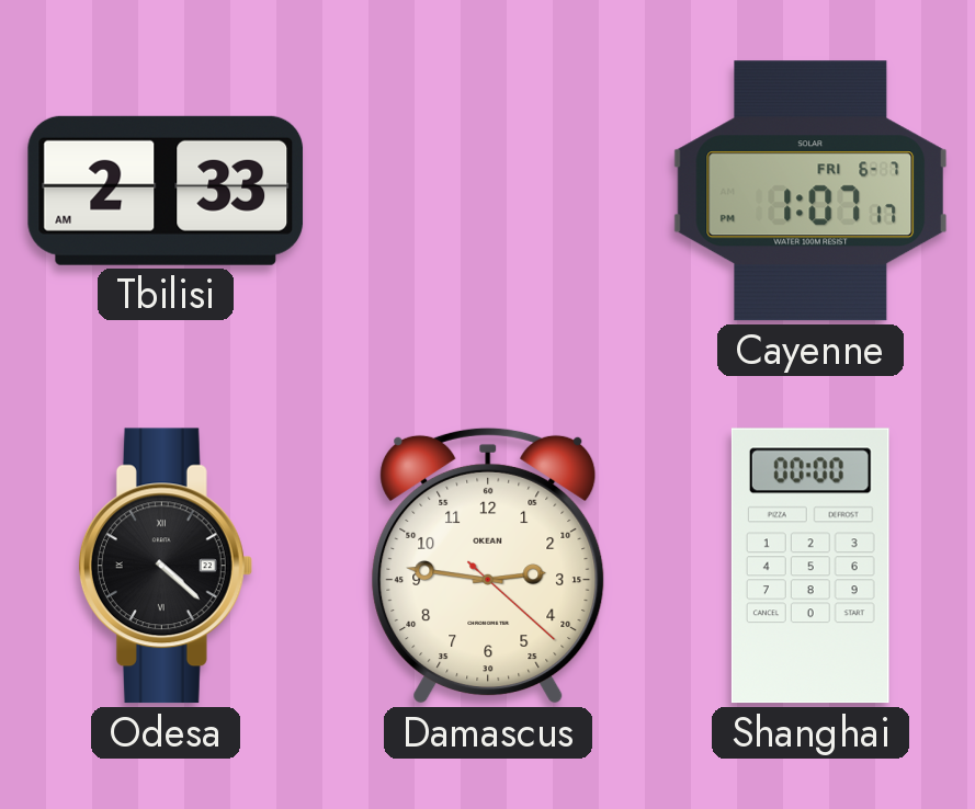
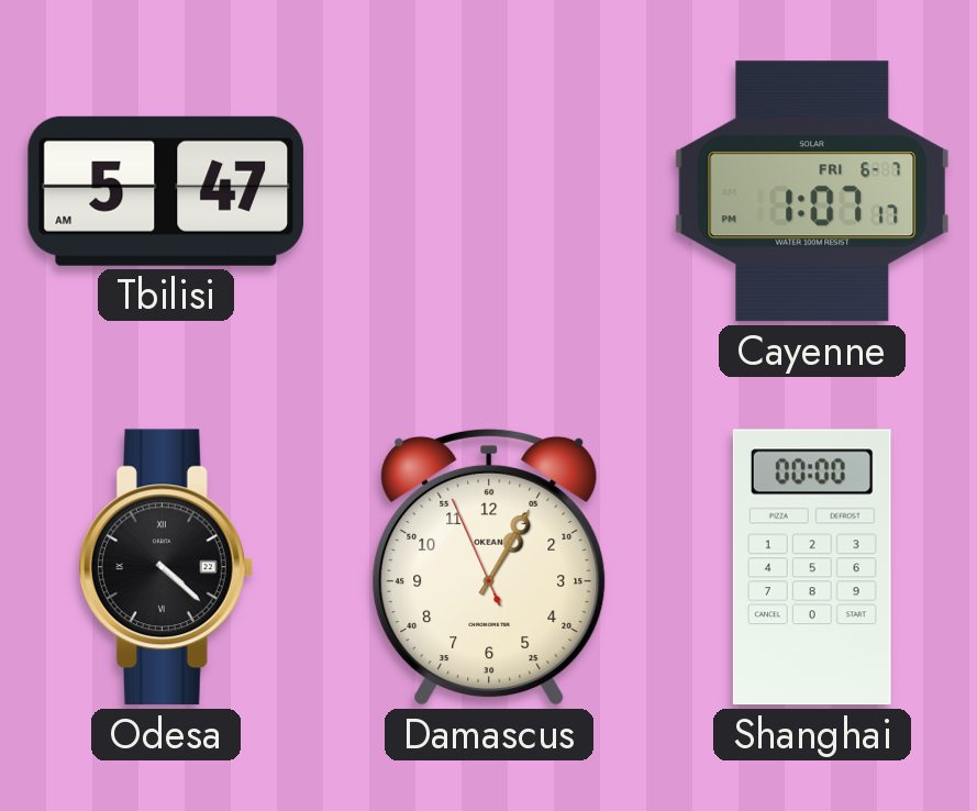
Tbilisi: 2:33 -> 5:47
Damascus: 2:46 -> 1:04
